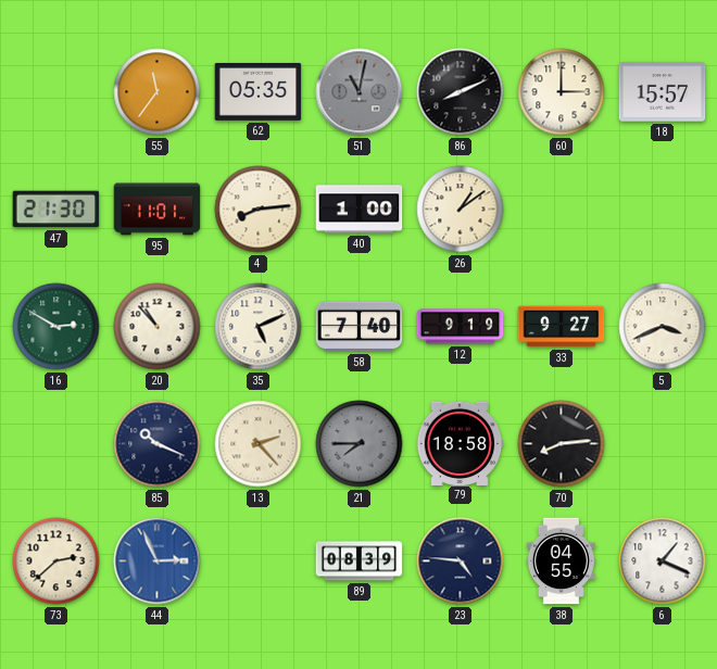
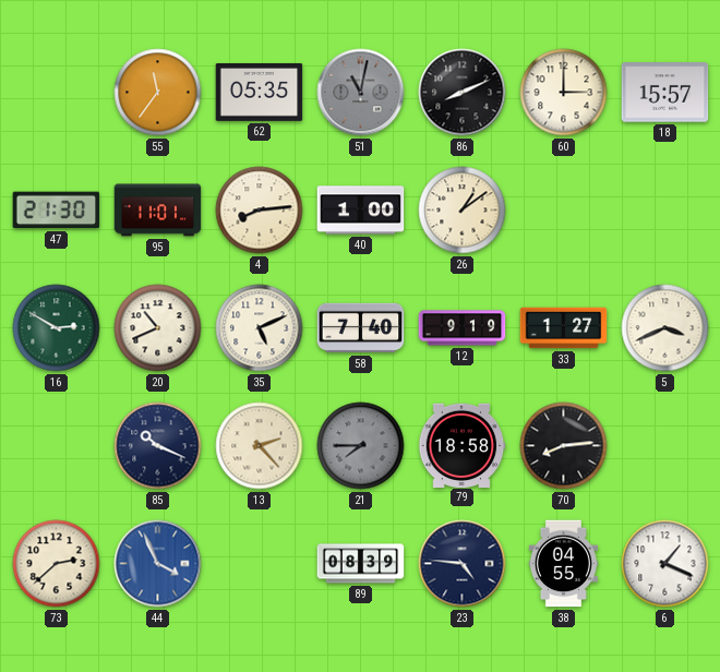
20: 10:53 -> 10:41
33: 9:27 -> 1:27
44: 2:56 -> 3:56
